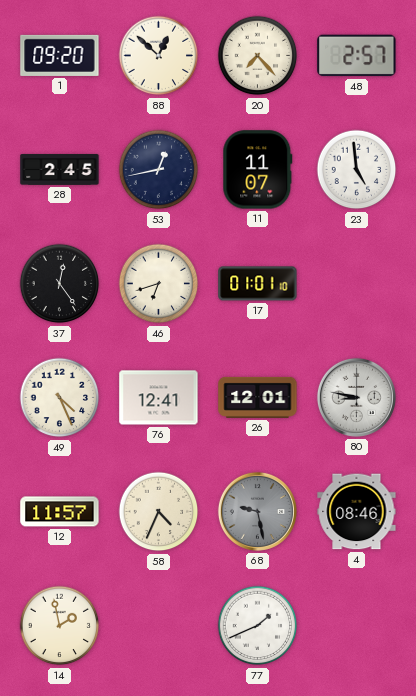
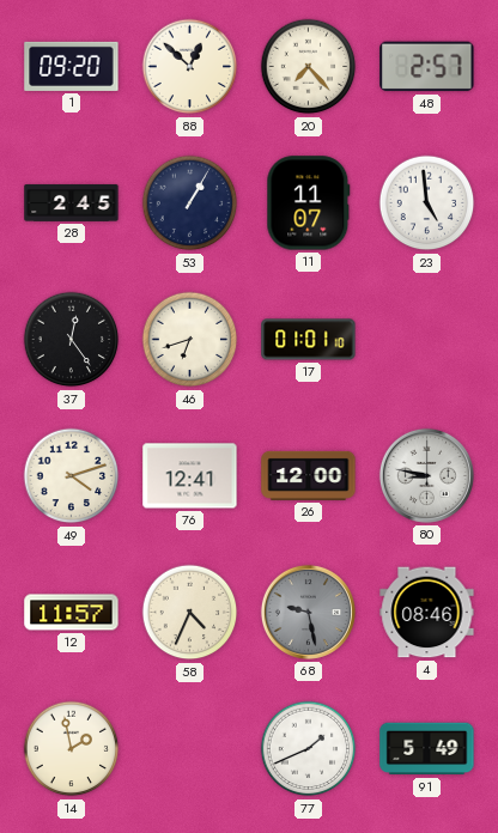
53: 12:43 -> 1:05
49: 4:26 -> 4:12
26: 12:01 -> 12:00
91: none -> 5:49
